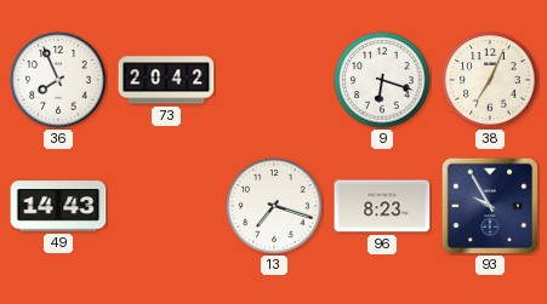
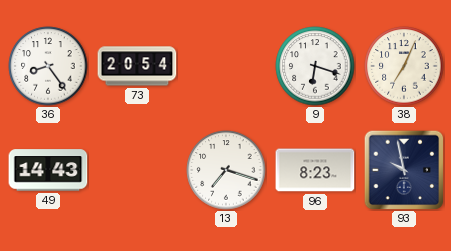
36: 7:56 -> 8:24
73: 20:42 -> 20:54
93: 9:55 -> 9:58
